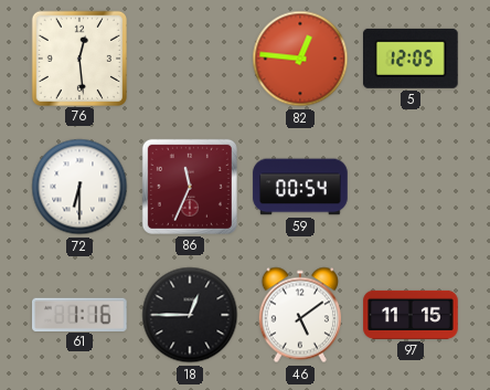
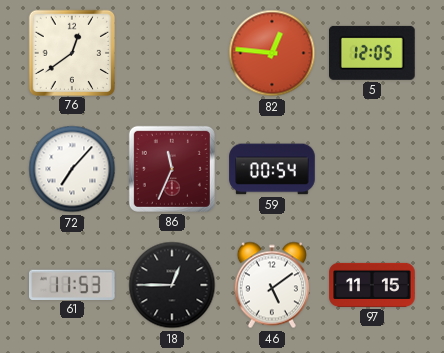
76: 12:29 -> 12:39
72: 6:30 -> 7:07
61: 1:16 -> 11:53
